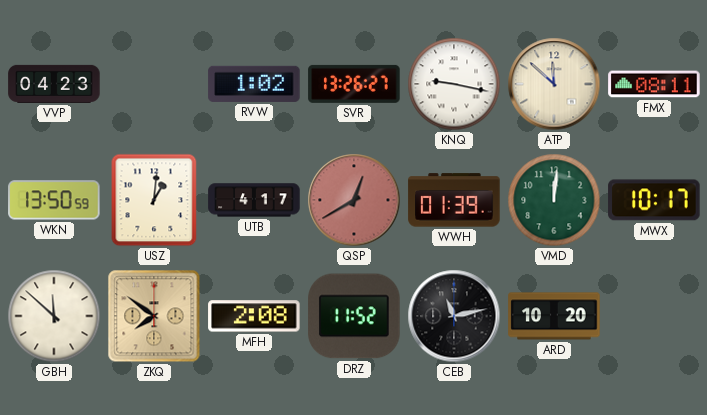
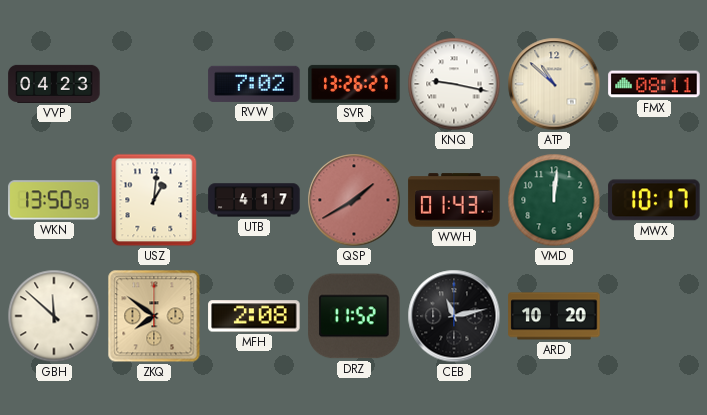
RVW: 1:02 -> 7:02
ATP: 11:52 -> 10:52
QSP: 12:40 -> 1:40
WWH: 01:39 -> 01:43
